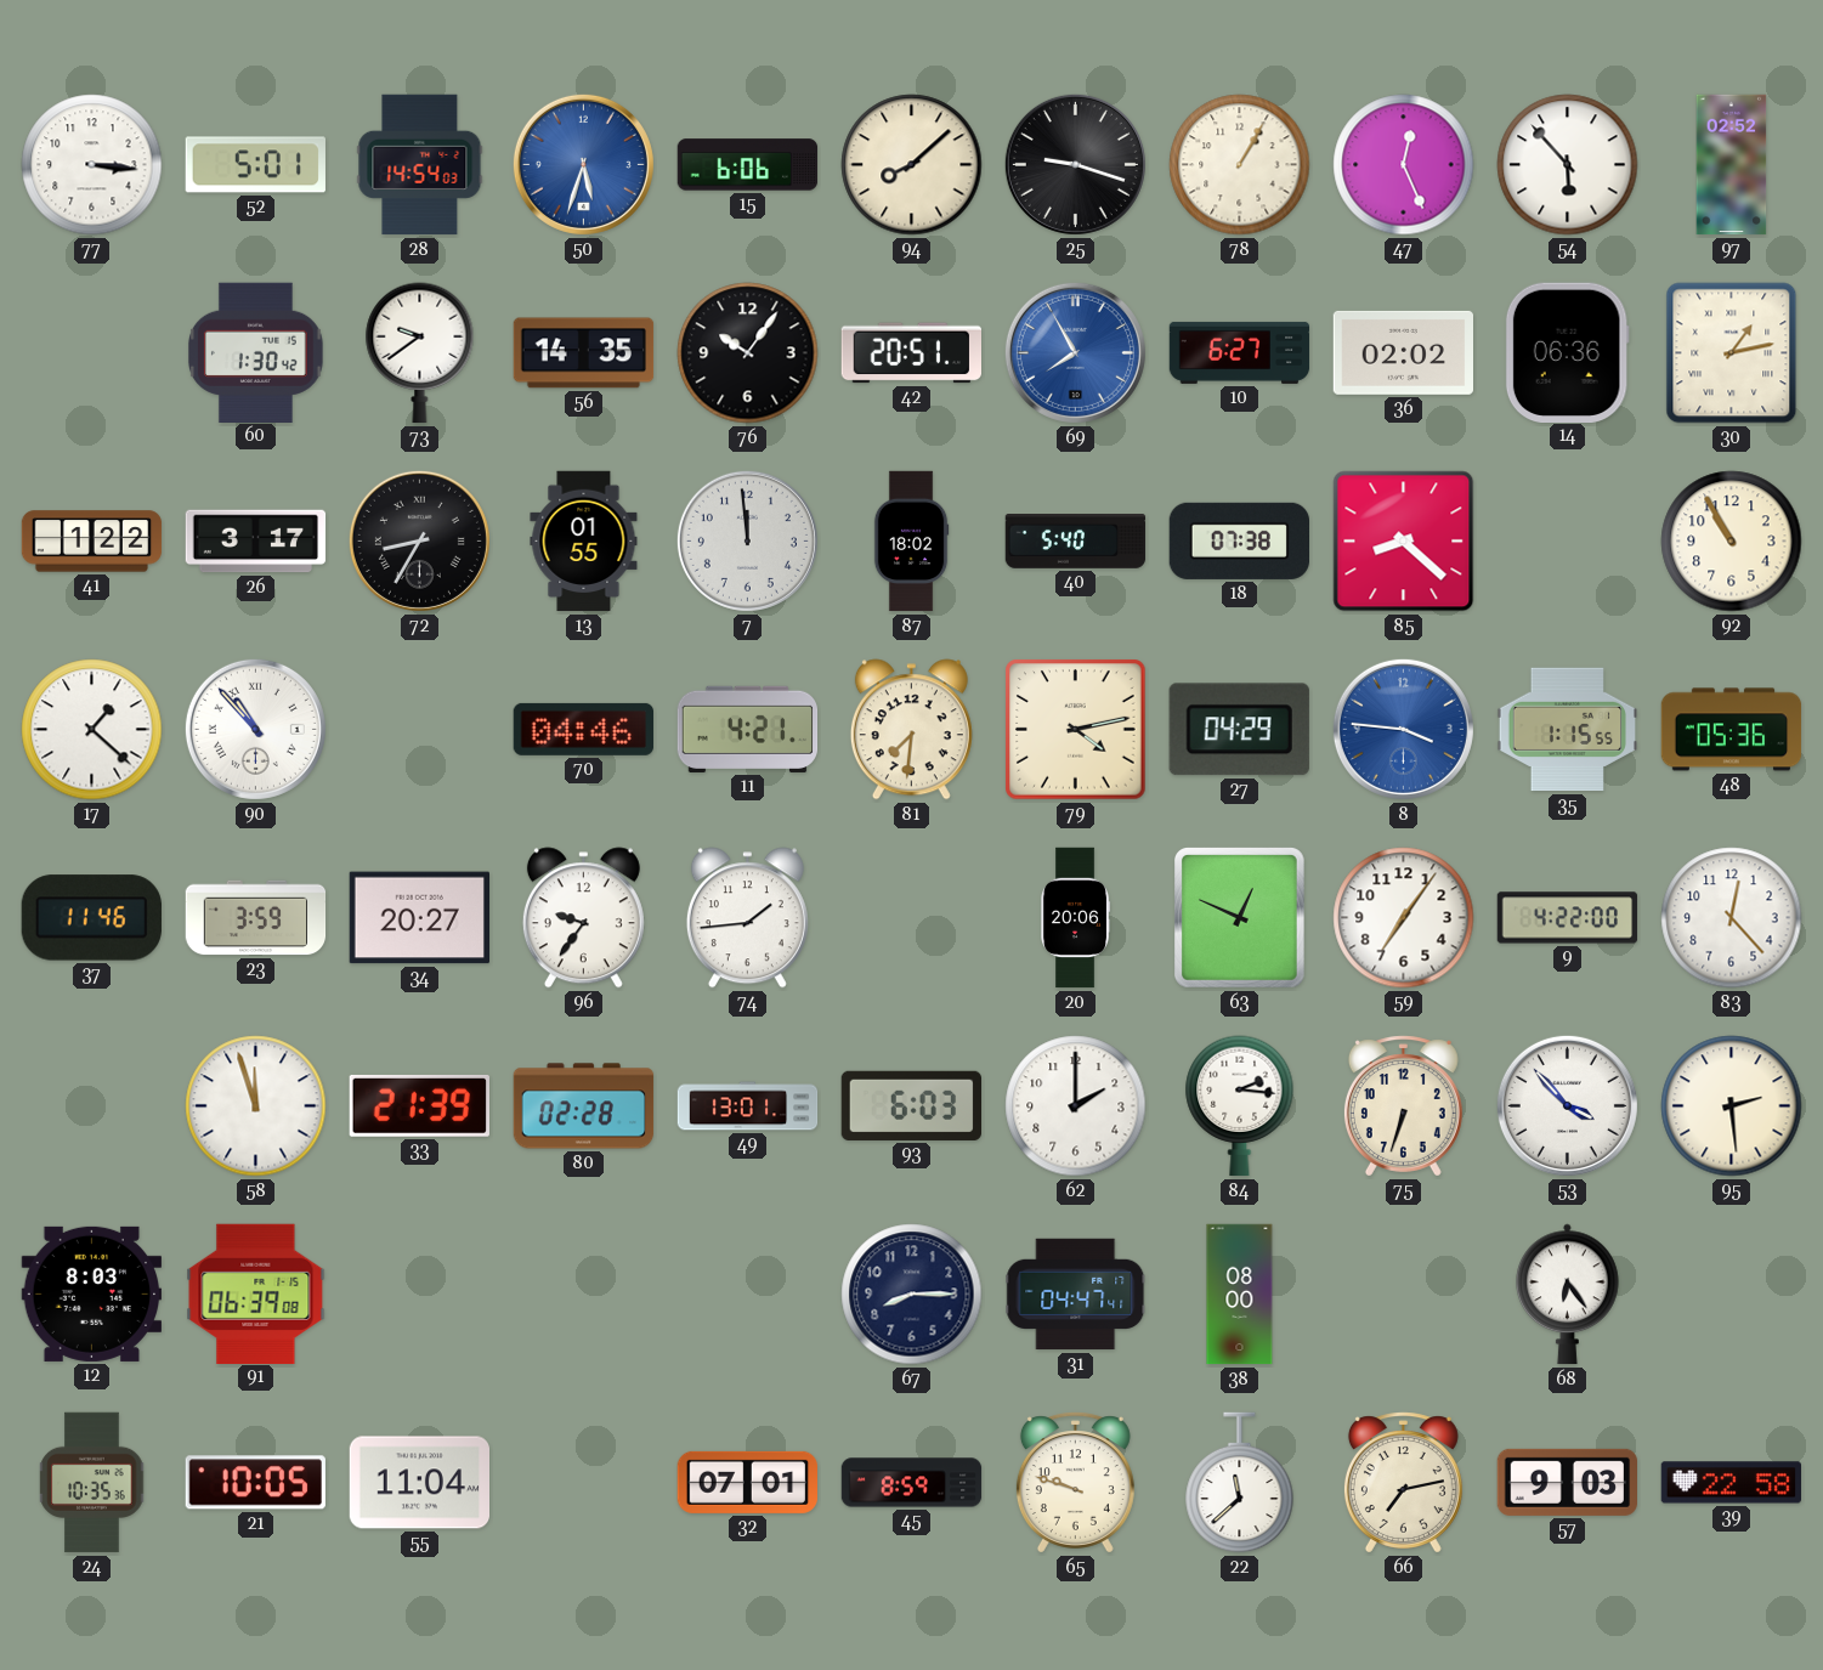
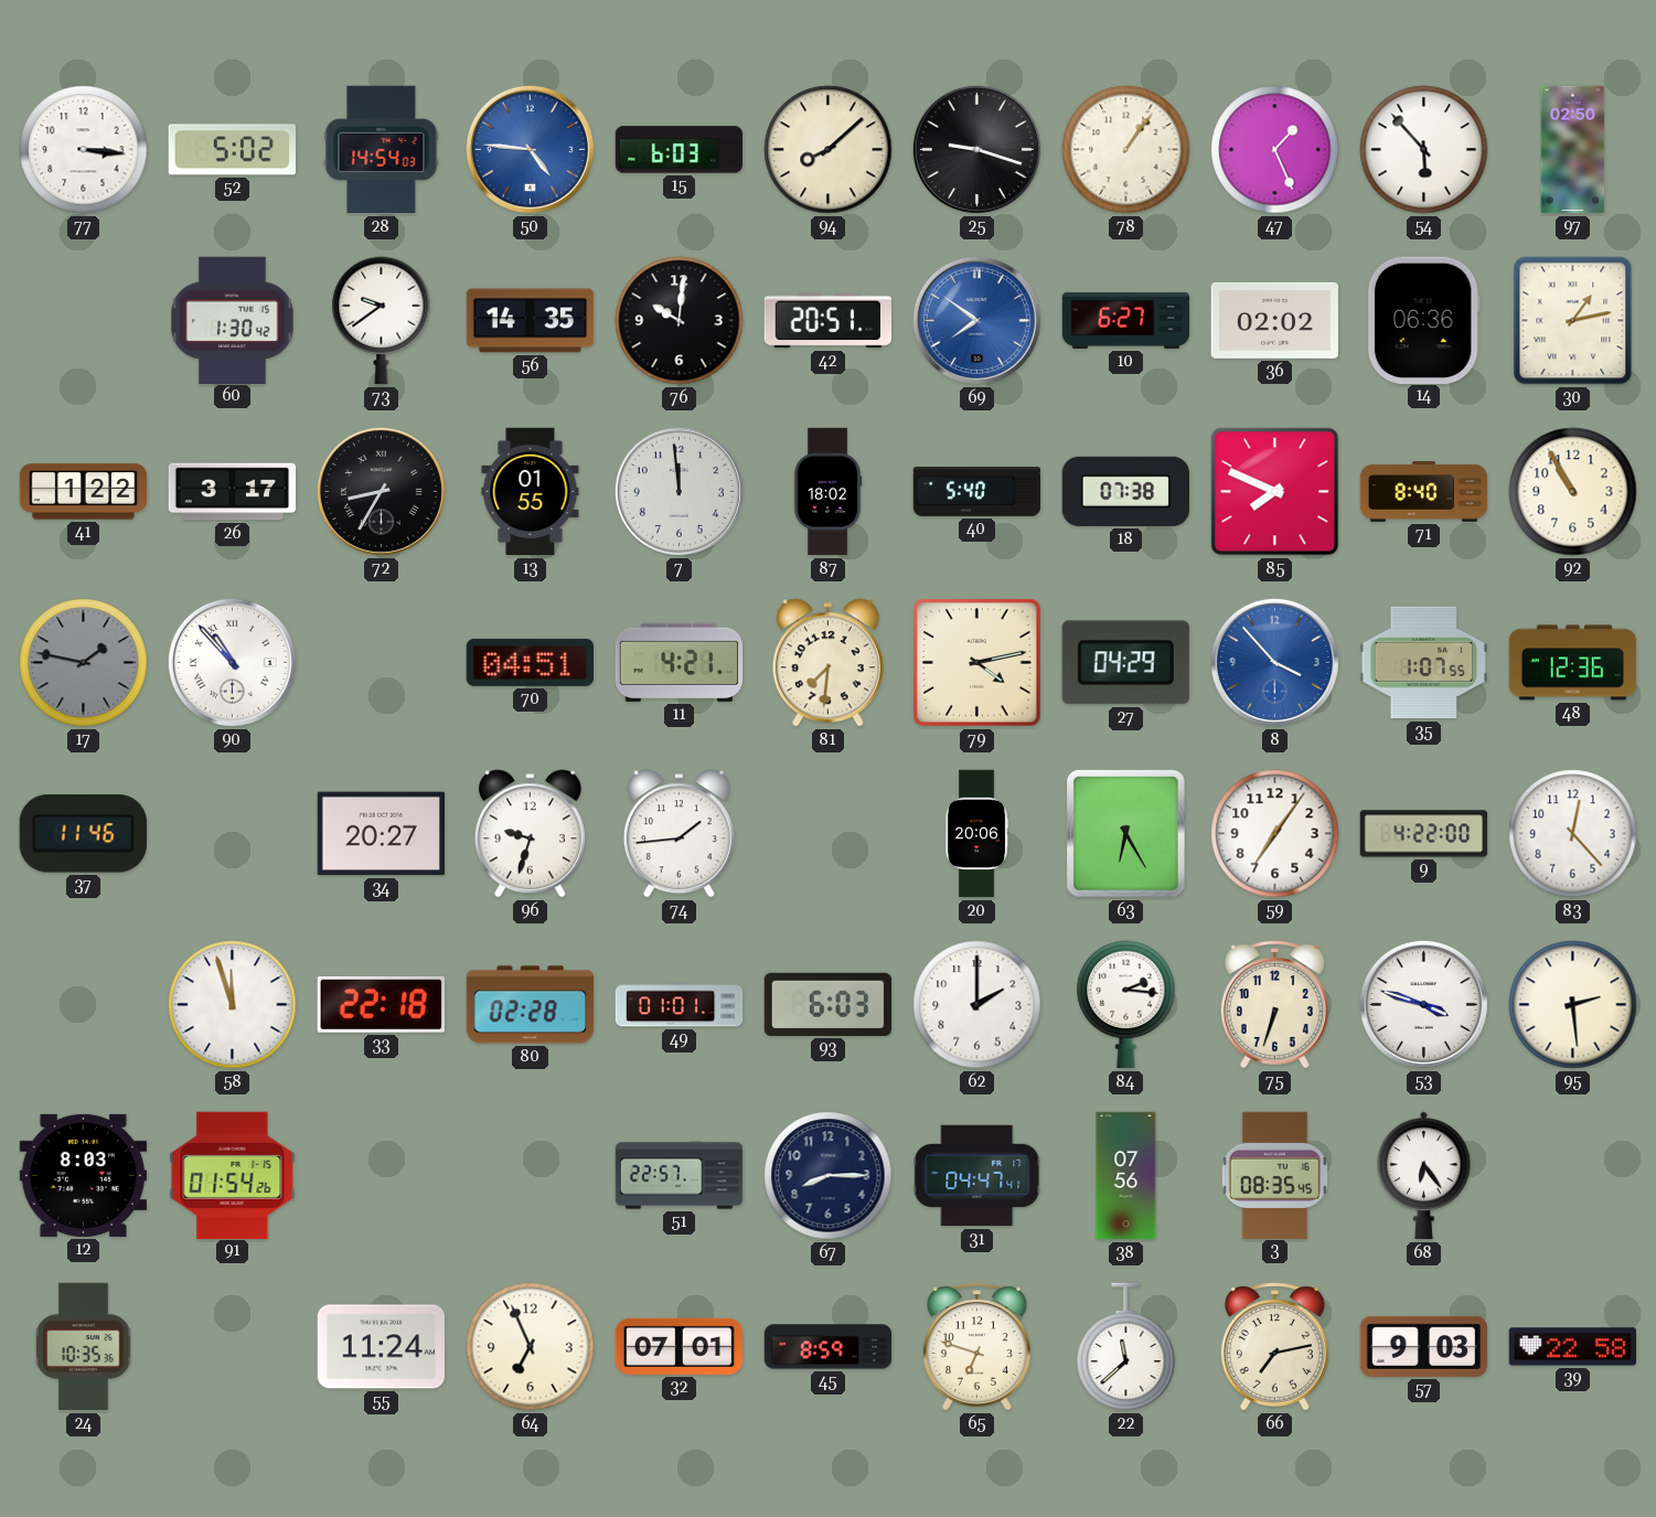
52: 5:01 -> 5:02
50: 5:33 -> 4:46
15: 6:06 -> 6:03
78: 1:05 -> 1:06
47: 12:26 -> 1:26
97: 02:52 -> 02:50
76: 10:06 -> 10:01
69: 7:55 -> 7:51
85: 8:22 -> 7:49
71: none -> 8:40
17: 1:22 -> 1:47
17 dial: white -> grey
70: 04:46 -> 04:51
8: 3:46 -> 3:53
35: 1:15 -> 1:07
48: 05:36 -> 12:36
23: 3:59 -> none
96: 9:36 -> 9:33
63: 12:49 -> 6:25
33: 21:39 -> 22:18
49: 13:01 -> 01:01
53: 3:53 -> 3:48
91: 06:39 -> 01:54
51: none -> 22:57
38: 08:00 -> 07:56
3: none -> 08:35
21: 10:05 -> none
55: 11:04 -> 11:24
64: none -> 6:56
65: 9:48 -> 6:48
